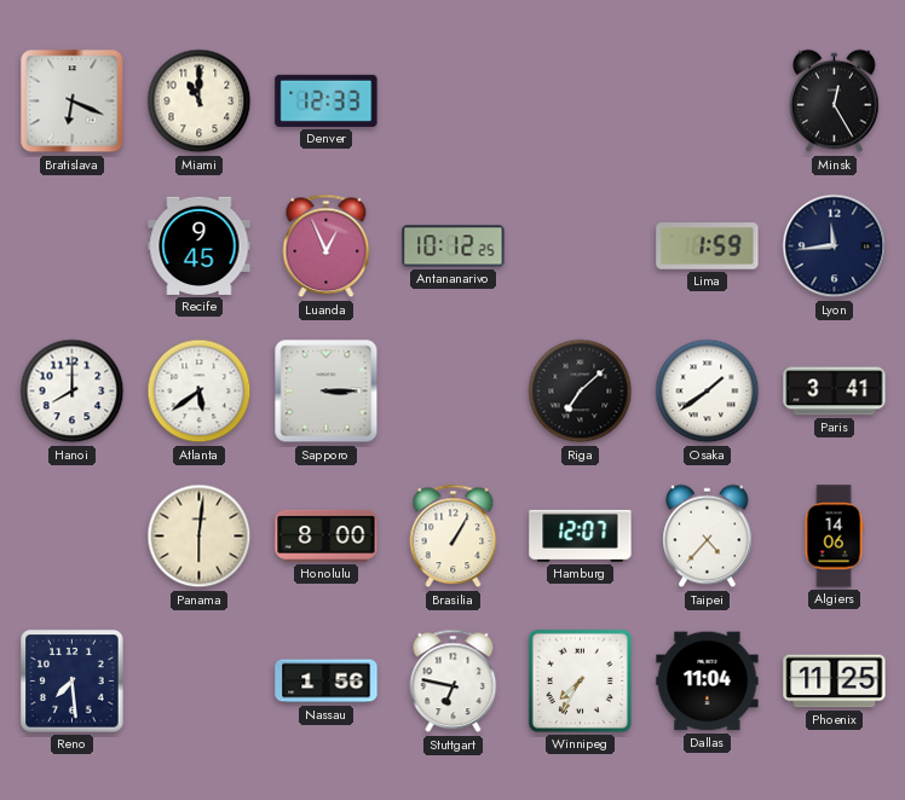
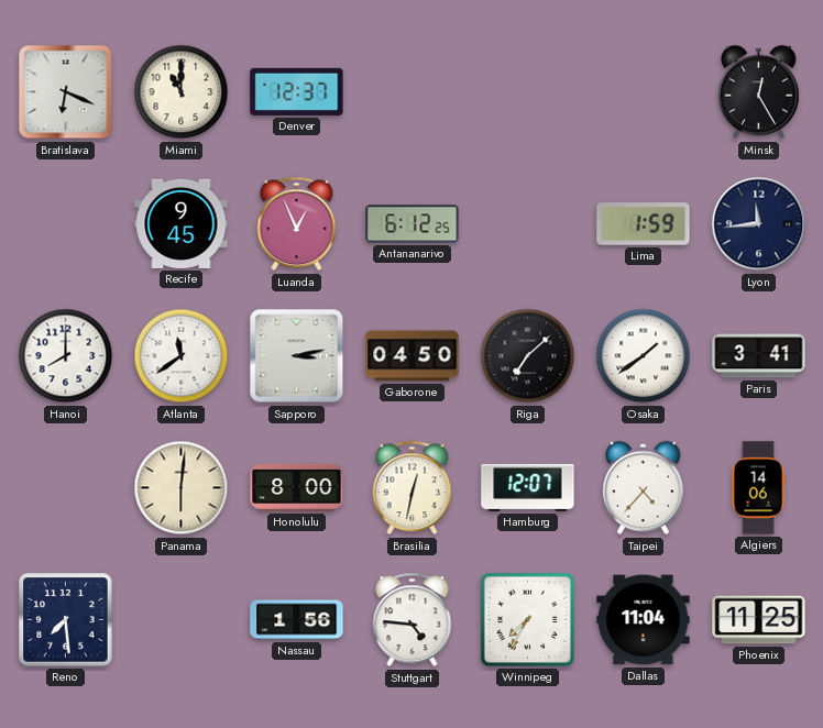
Denver: 12:33 -> 12:37
Antananarivo: 10:12 -> 6:12
Atlanta: 5:39 -> 11:39
Sapporo: 3:15 -> 3:13
Gaborone: none -> 04:50
Brasilia: 1:05 -> 12:32
Stuttgart: 6:47 -> 4:46
